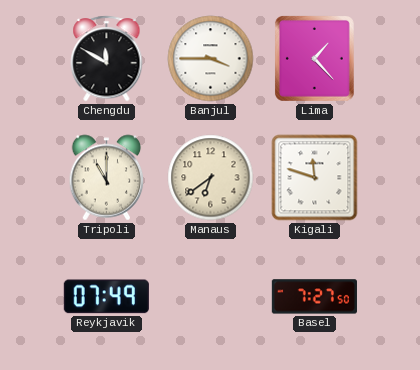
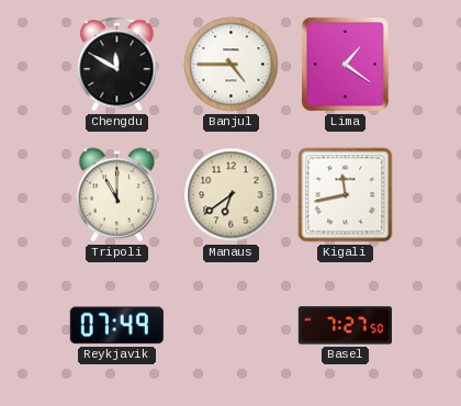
Banjul: 3:45 -> 4:45
Lima: 1:23 -> 1:21
Kigali: 11:48 -> 11:43
